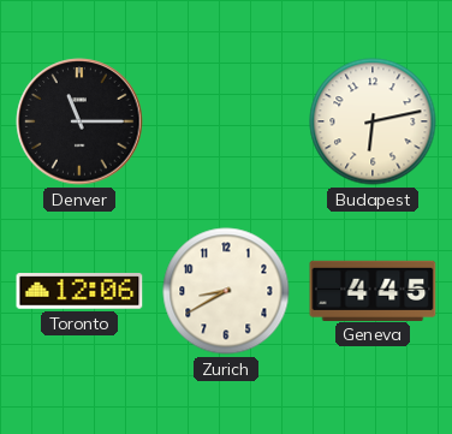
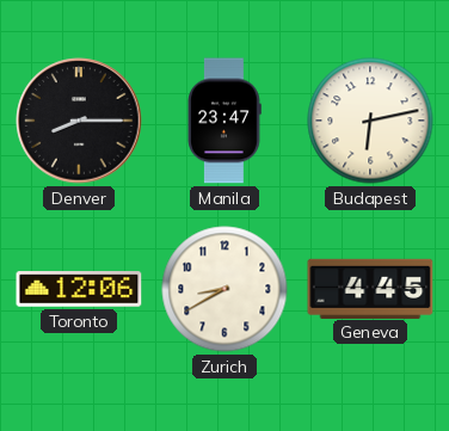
Denver: 11:15 -> 8:15
Manila: none -> 23:47
